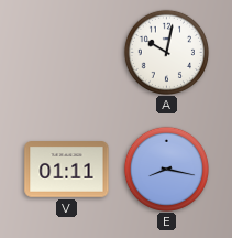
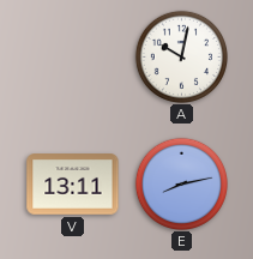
V: 01:11 -> 13:11
E: 8:17 -> 8:13
